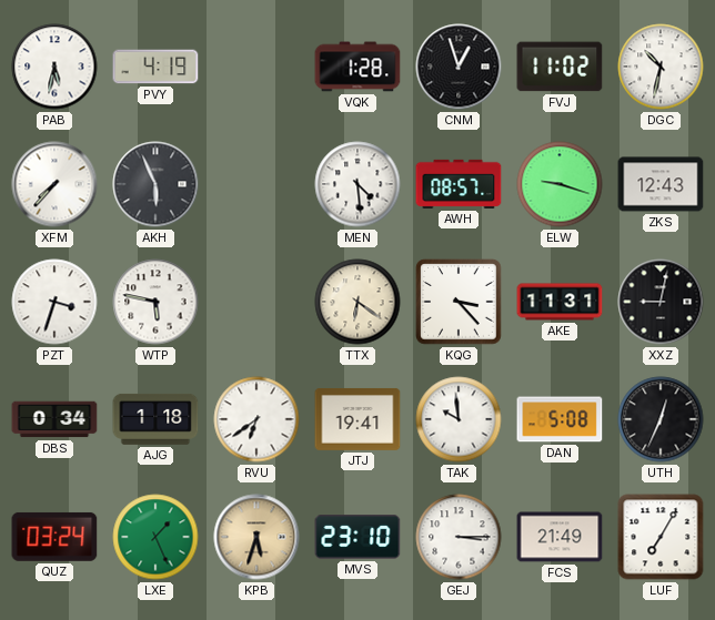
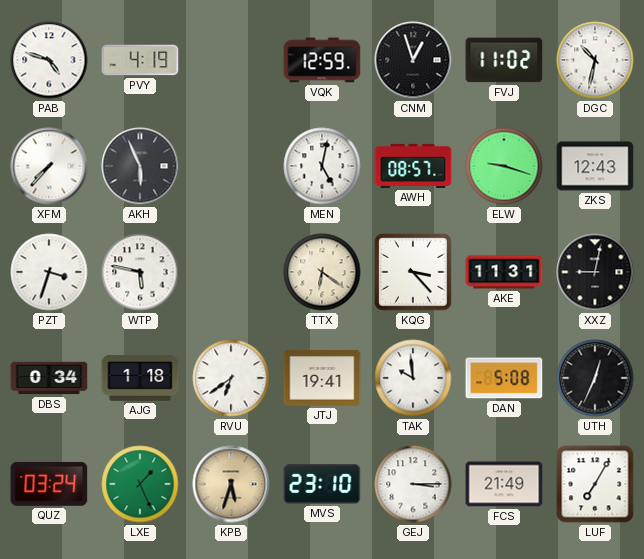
PAB: 5:32 -> 4:48
VQK: 1:28 -> 12:59
MEN: 4:29 -> 5:02
